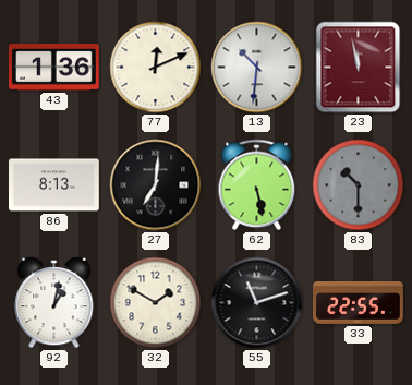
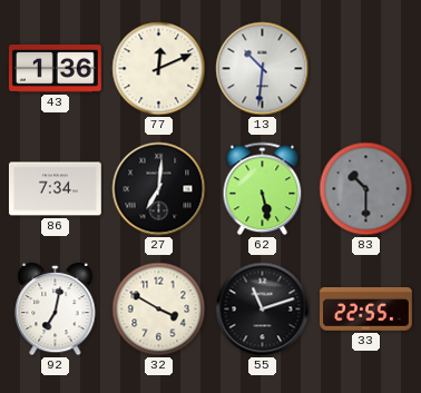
23: 11:58 -> none
86: 8:13 -> 7:34
92: 1:02 -> 7:02
32: 1:50 -> 3:50
